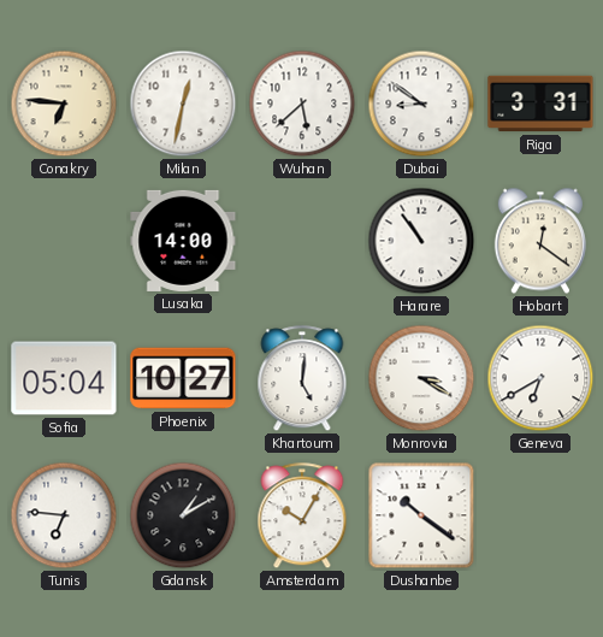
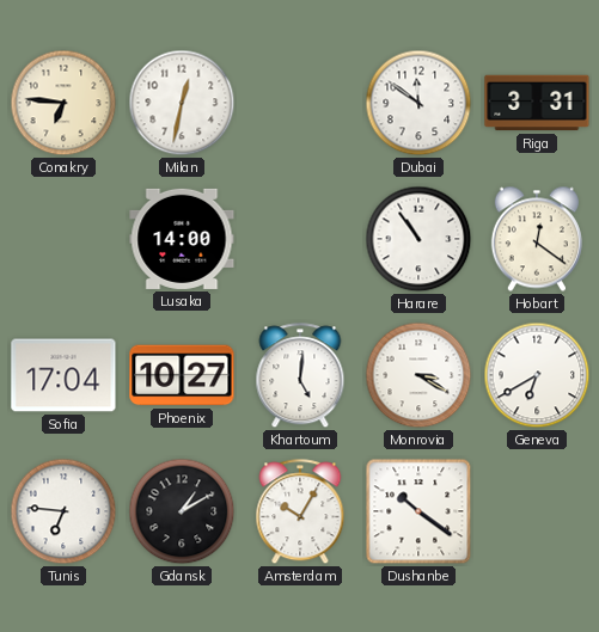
Wuhan: 5:38 -> none
Dubai: 8:51 -> 11:51
Sofia: 05:04 -> 17:04
